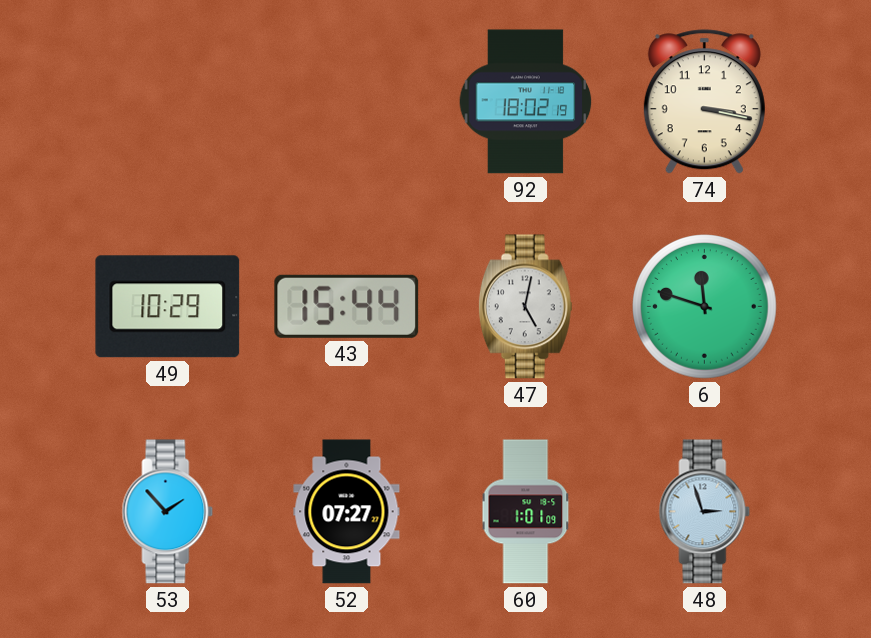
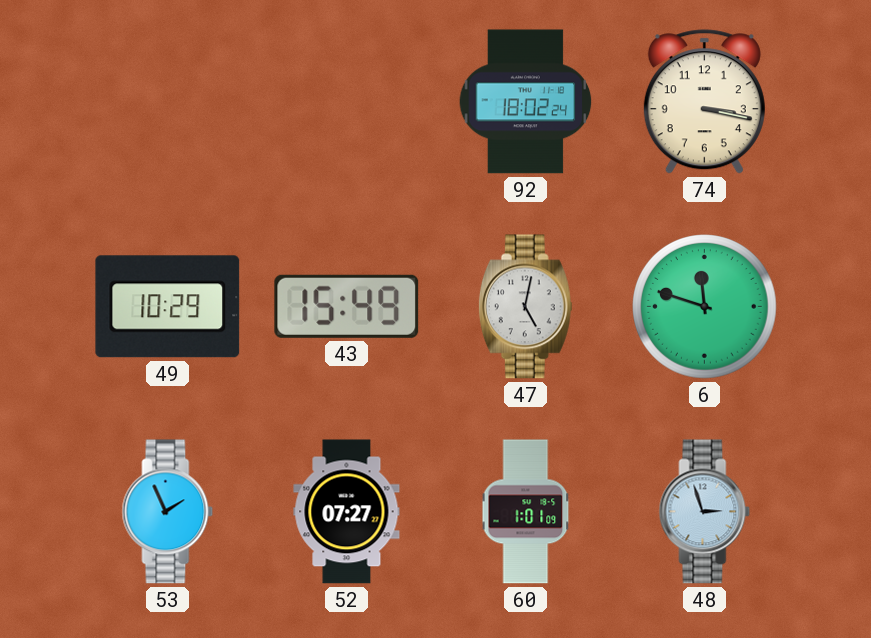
92: 18:02:19 -> 18:02:24
43: 15:44 -> 15:49
53: 1:53 -> 1:56
